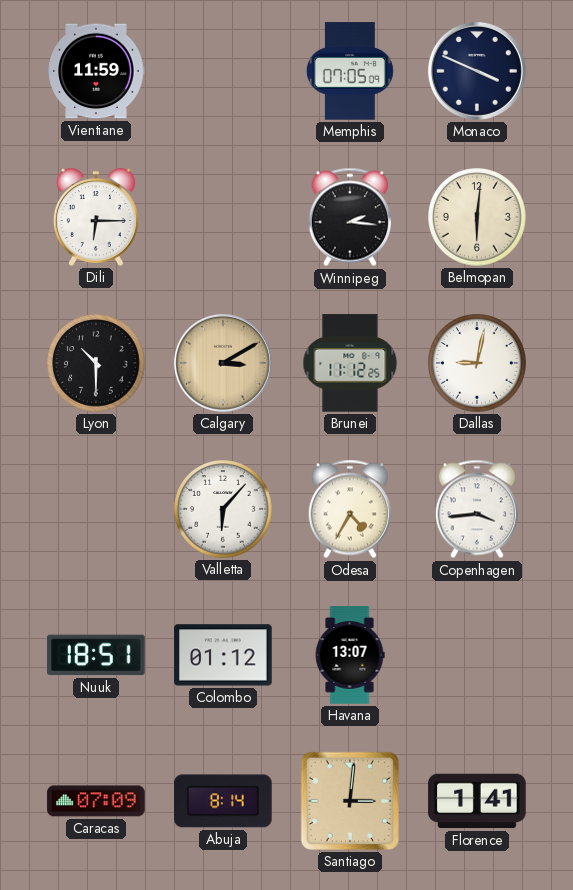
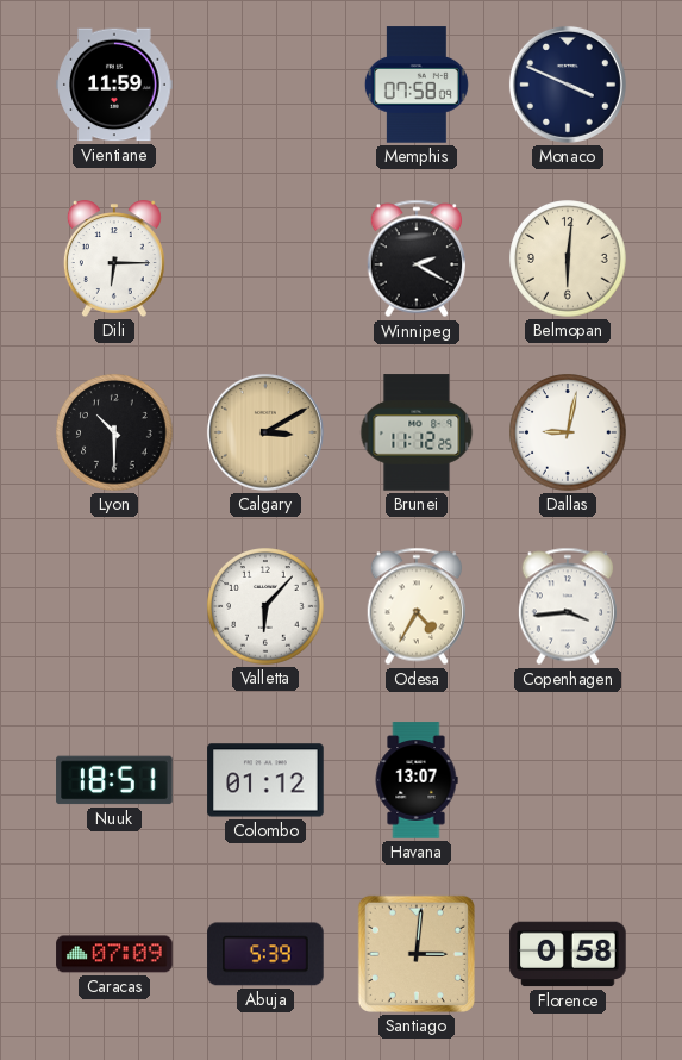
Memphis: 07:05 -> 07:58
Winnipeg: 2:16 -> 2:20
Abuja: 8:14 -> 5:39
Florence: 1:41 -> 0:58
